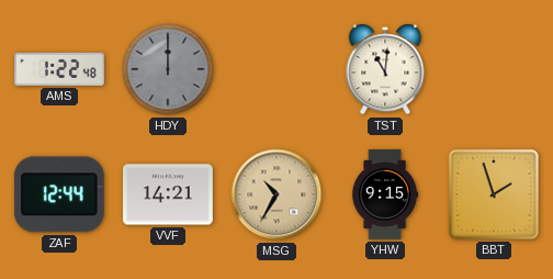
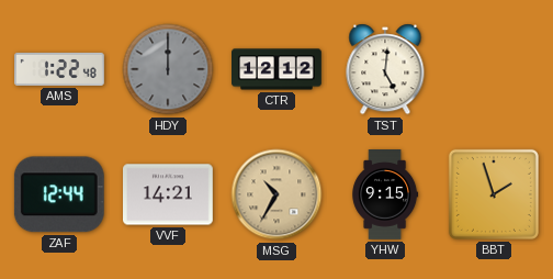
CTR: none -> 12:12
TST: 11:01 -> 5:01
